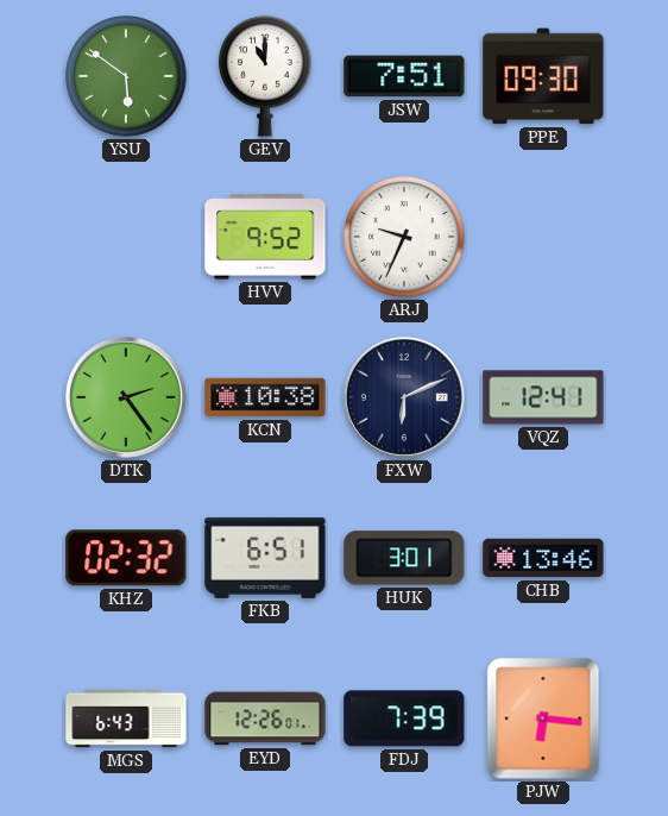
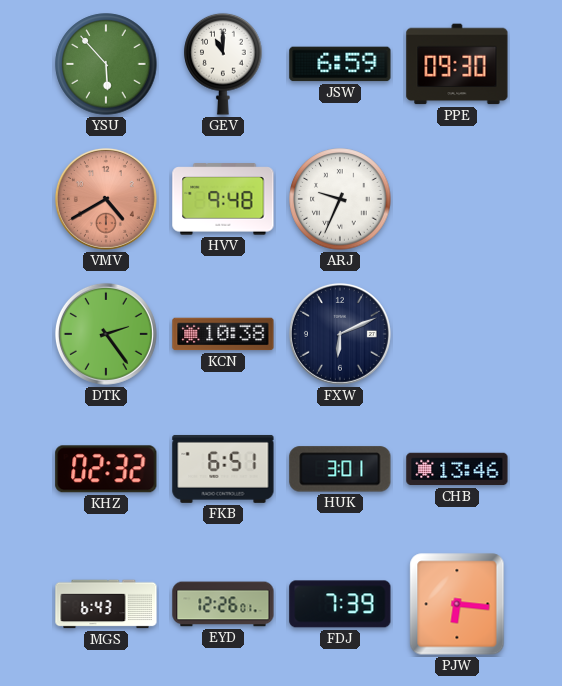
YSU: 5:51 -> 5:53
JSW: 7:51 -> 6:59
VMV: none -> 4:40
HVV: 9:52 -> 9:48
VQZ: 12:41 -> none
